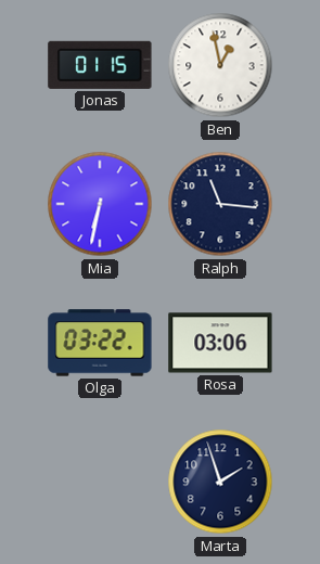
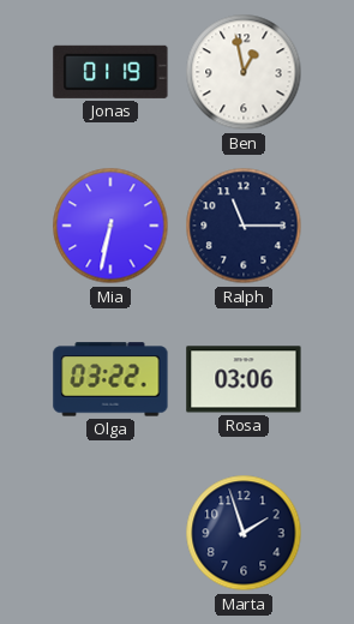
Jonas: 01:15 -> 01:19
Ralph: 11:16 -> 11:15
